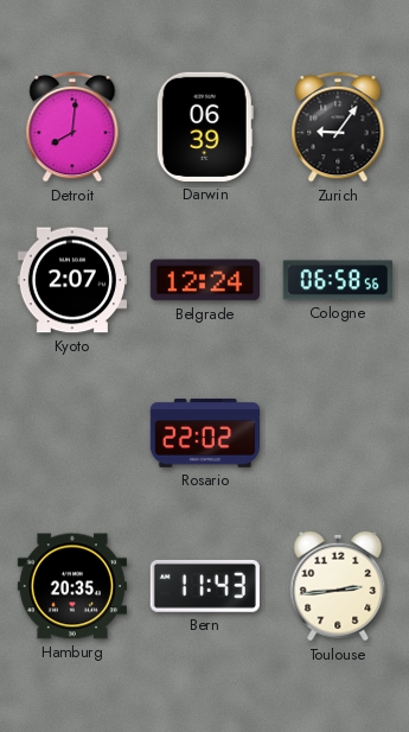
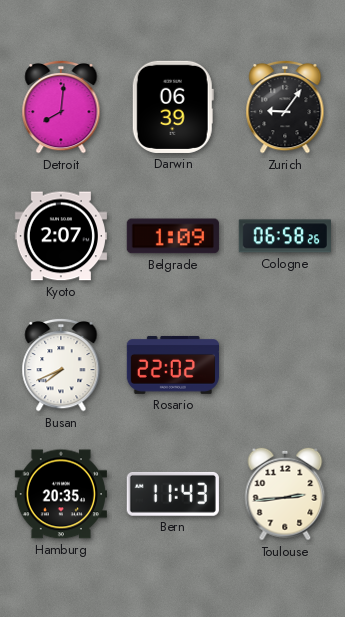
Belgrade: 12:24 -> 1:09
Cologne: 06:58:56 -> 06:58:26
Busan: none -> 7:41
